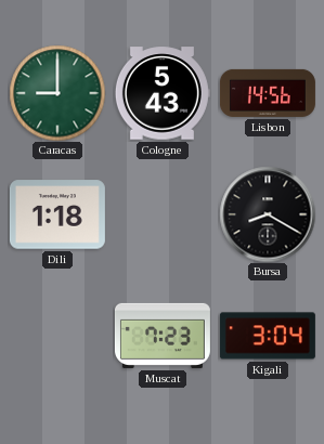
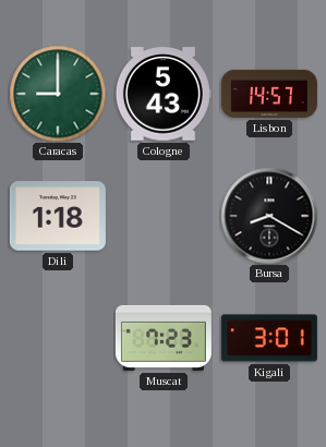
Lisbon: 14:56 -> 14:57
Kigali: 3:04 -> 3:01
